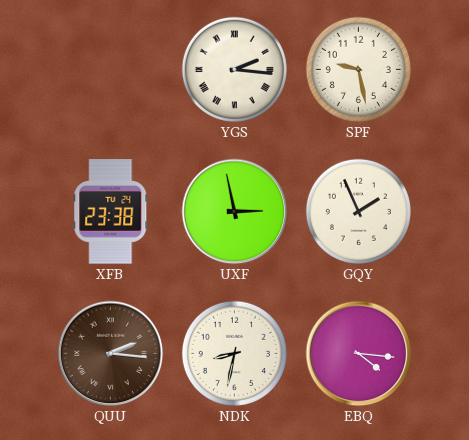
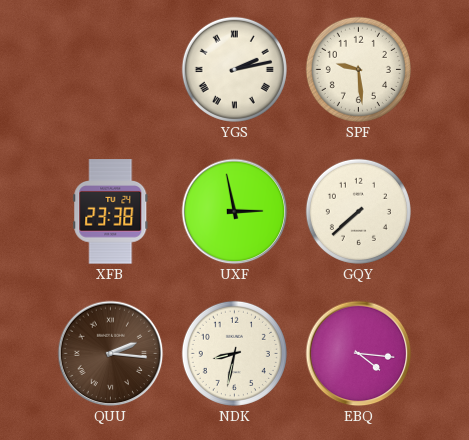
YGS: 2:16 -> 2:13
SPF: 9:28 -> 9:29
GQY: 1:56 -> 7:38
